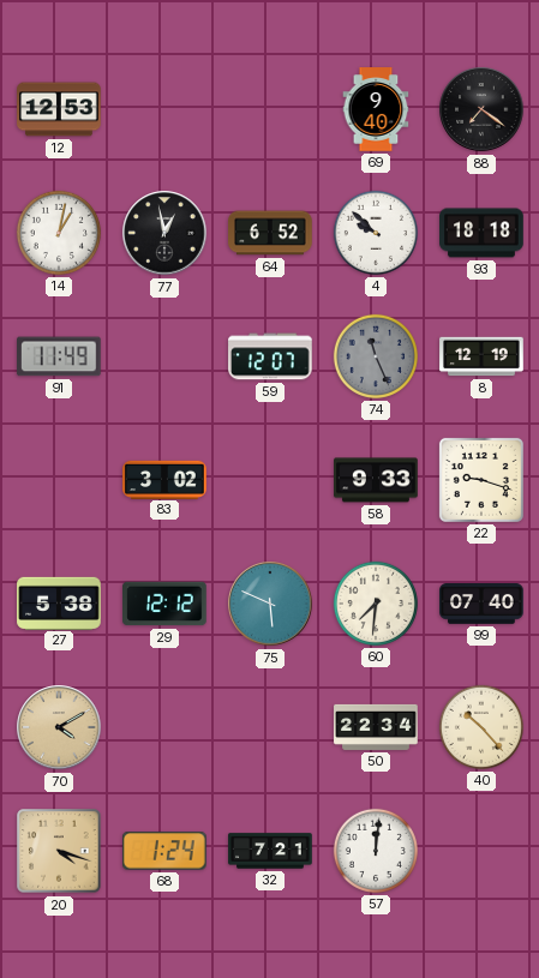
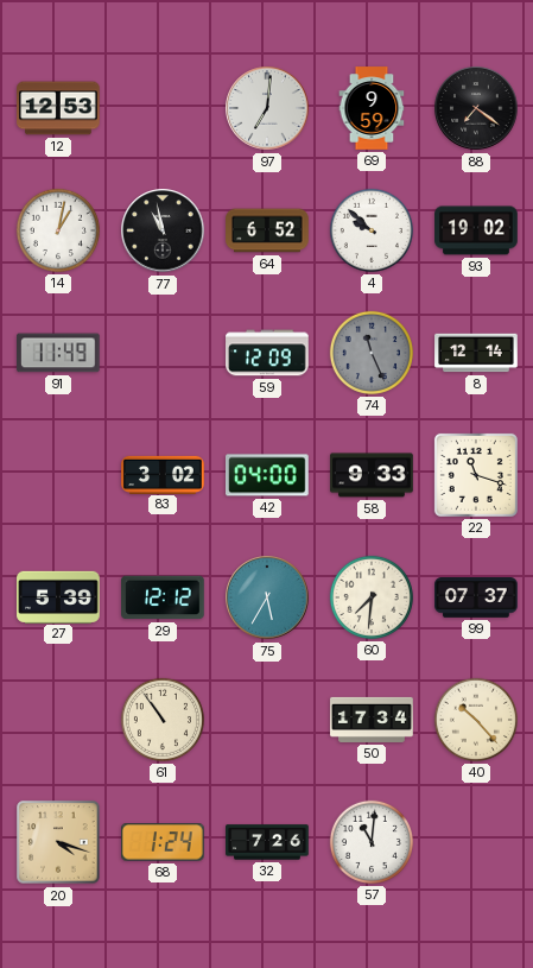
97: none -> 7:01
69: 9:40 -> 9:59
77: 12:58 -> 10:58
93: 18:18 -> 19:02
59: 12:07 -> 12:09
8: 12:19 -> 12:14
42: none -> 04:00
22: 9:18 -> 11:18
27: 5:38 -> 5:39
75: 5:49 -> 5:35
99: 07:40 -> 07:37
70: 4:10 -> none
61: none -> 10:54
50: 22:34 -> 17:34
32: 7:21 -> 7:26
57: 12:01 -> 11:01
